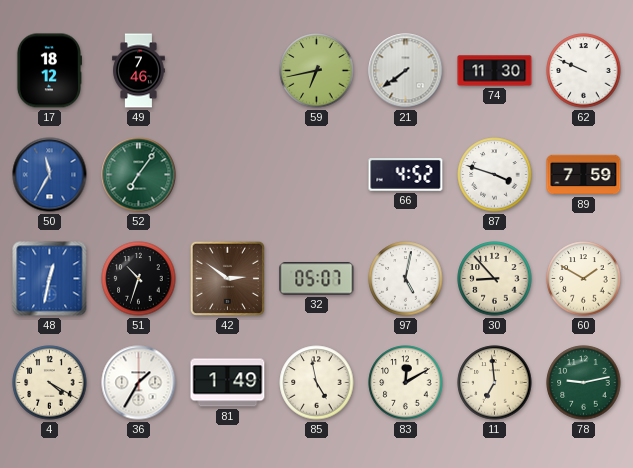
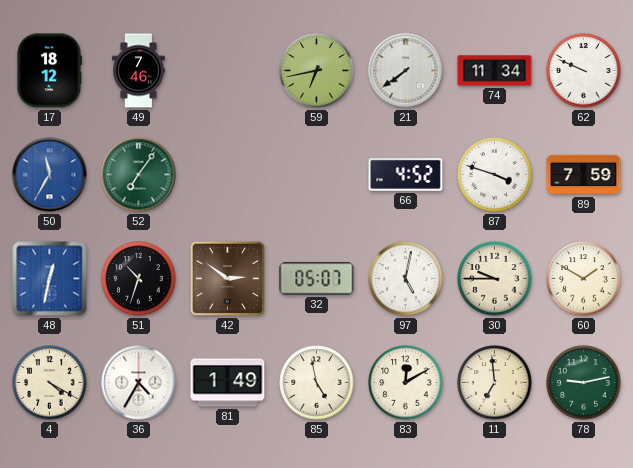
74: 11:30 -> 11:34
30: 8:53 -> 9:45
36: 1:35 -> 4:35
